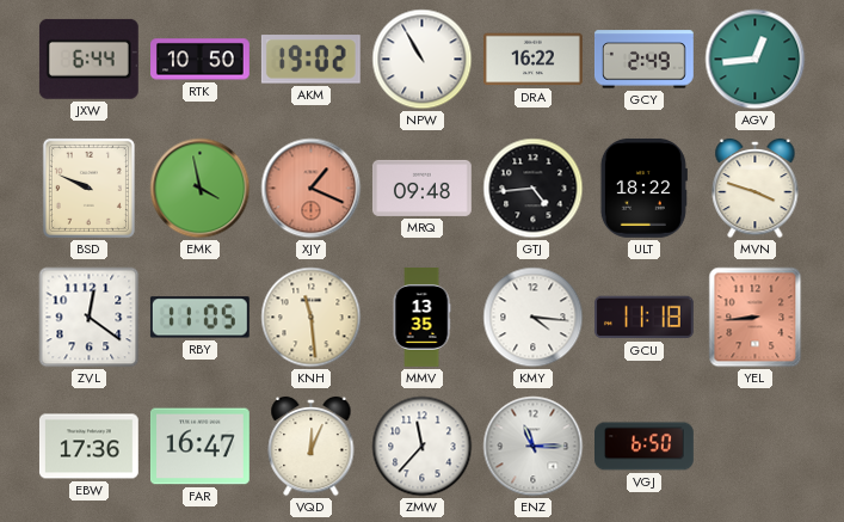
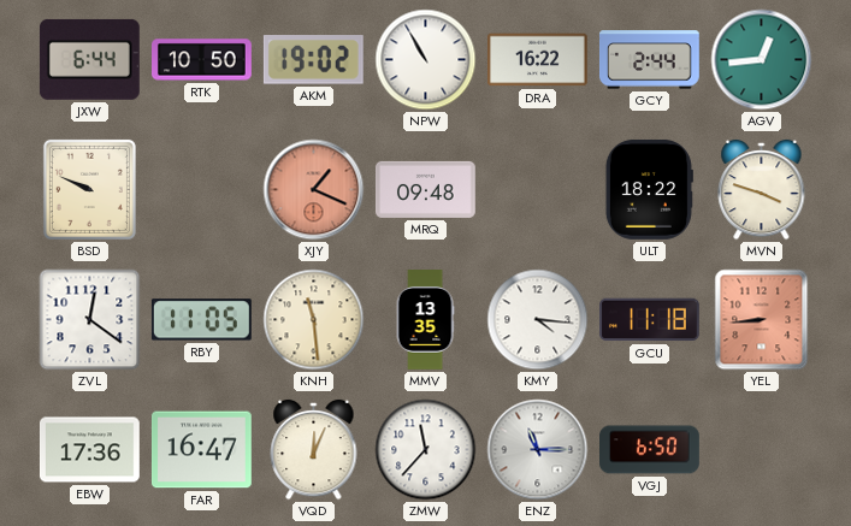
GCY: 2:49 -> 2:44
EMK: 3:58 -> none
GTJ: 4:44 -> none
